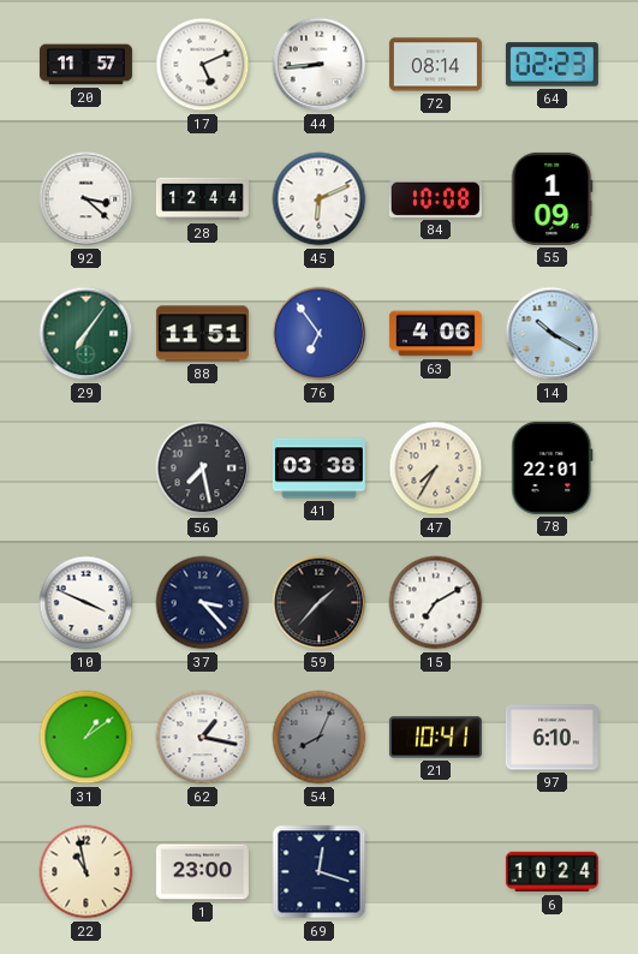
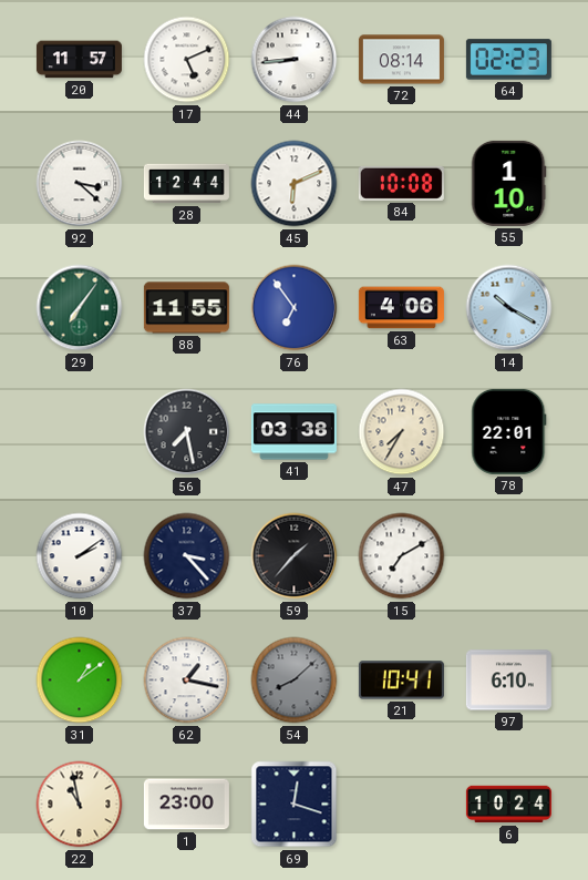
55: 1:09 -> 1:10
88: 11:51 -> 11:55
10: 3:49 -> 2:09
54: 8:04 -> 8:08
